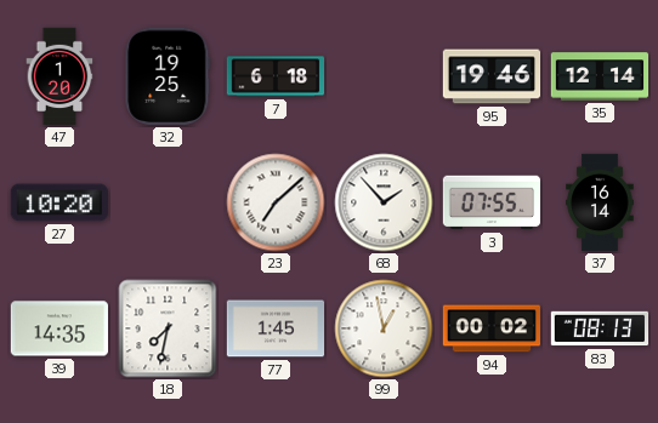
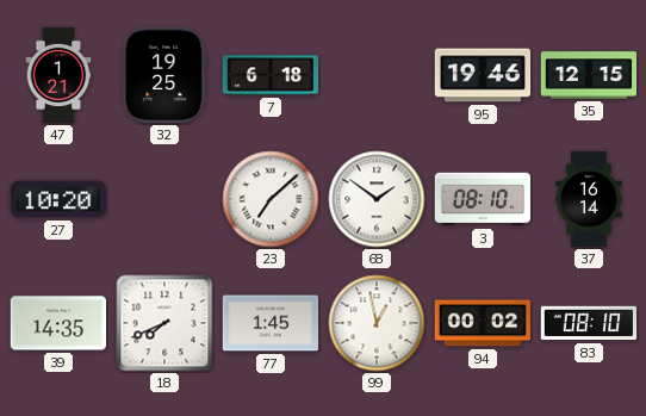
47: 1:20 -> 1:21
35: 12:14 -> 12:15
68: 1:53 -> 1:51
3: 07:55 -> 08:10
18: 7:32 -> 7:41
83: 08:13 -> 08:10
